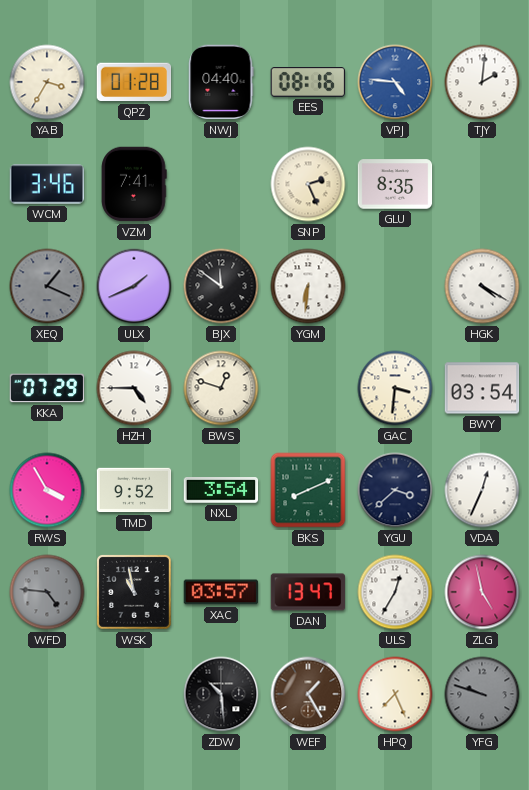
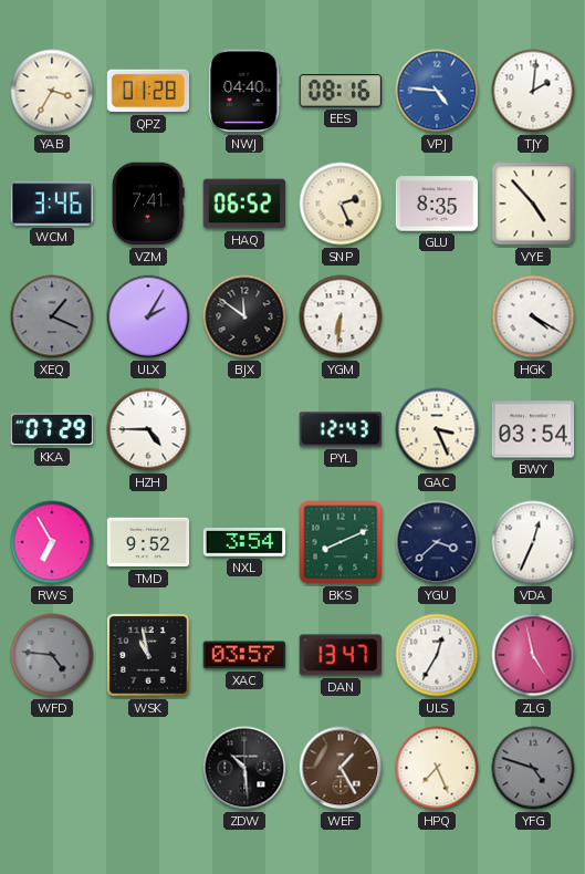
HAQ: none -> 06:52
VYE: none -> 4:53
ULX: 1:41 -> 2:05
BWS: 12:48 -> none
PYL: none -> 12:43
GAC: 3:31 -> 3:26
RWS: 3:55 -> 6:55
YFG: 9:48 -> 4:48
